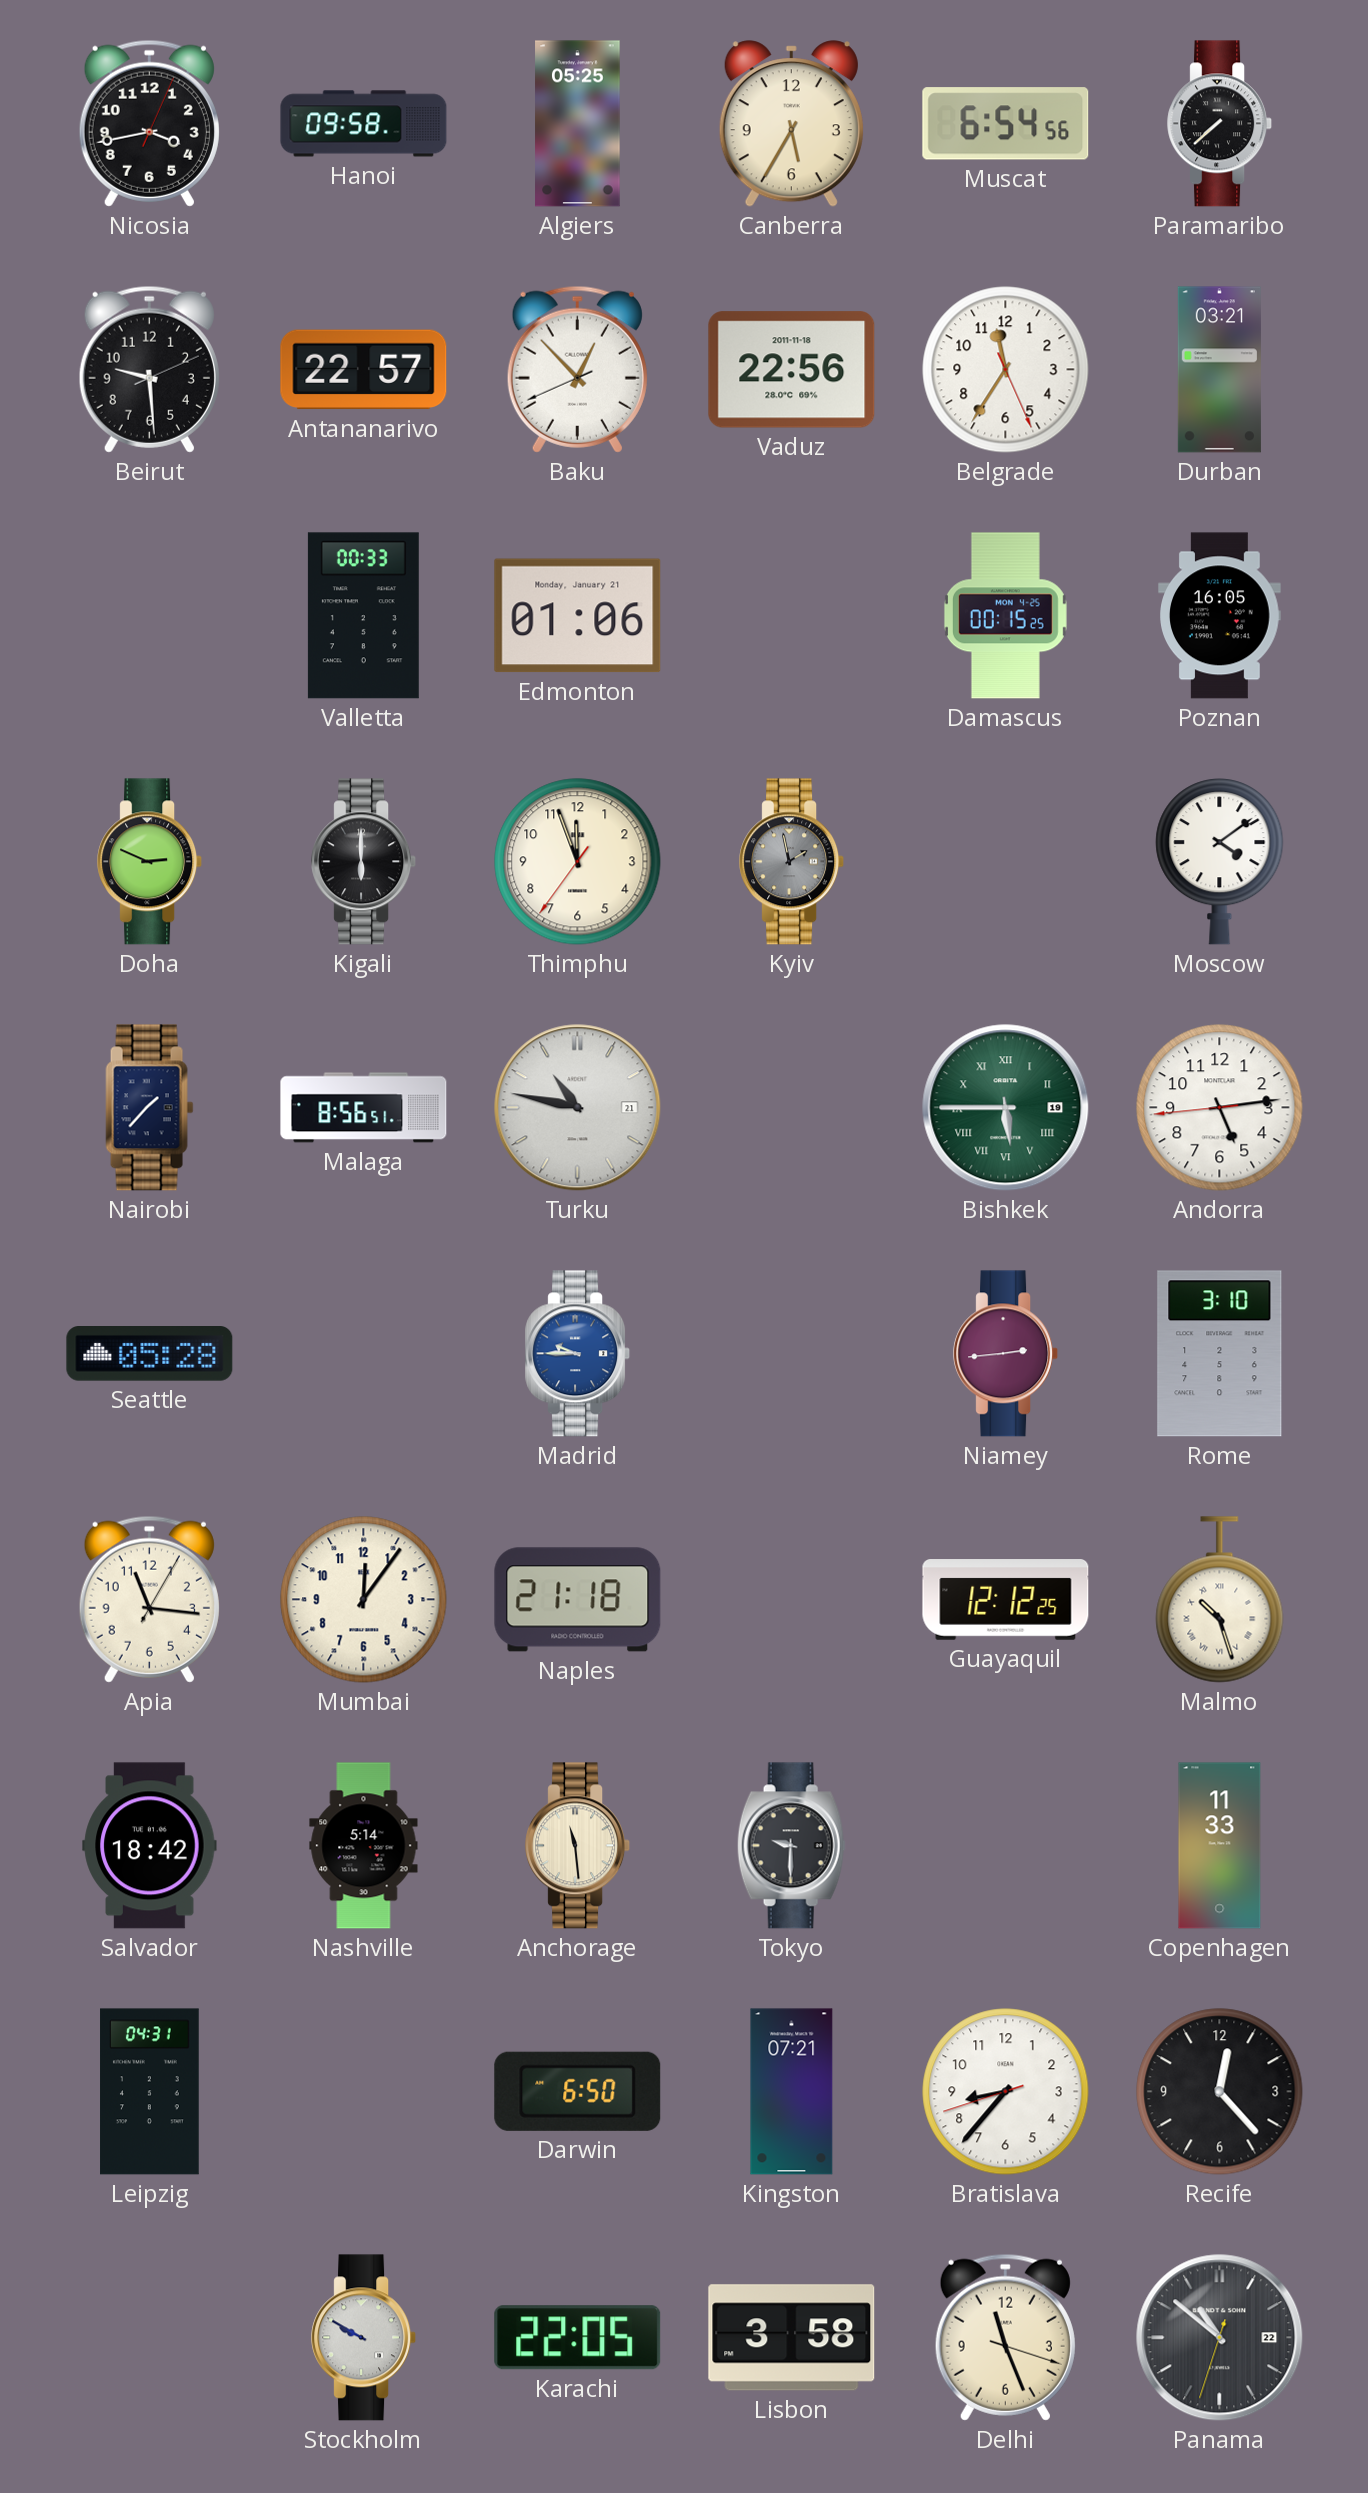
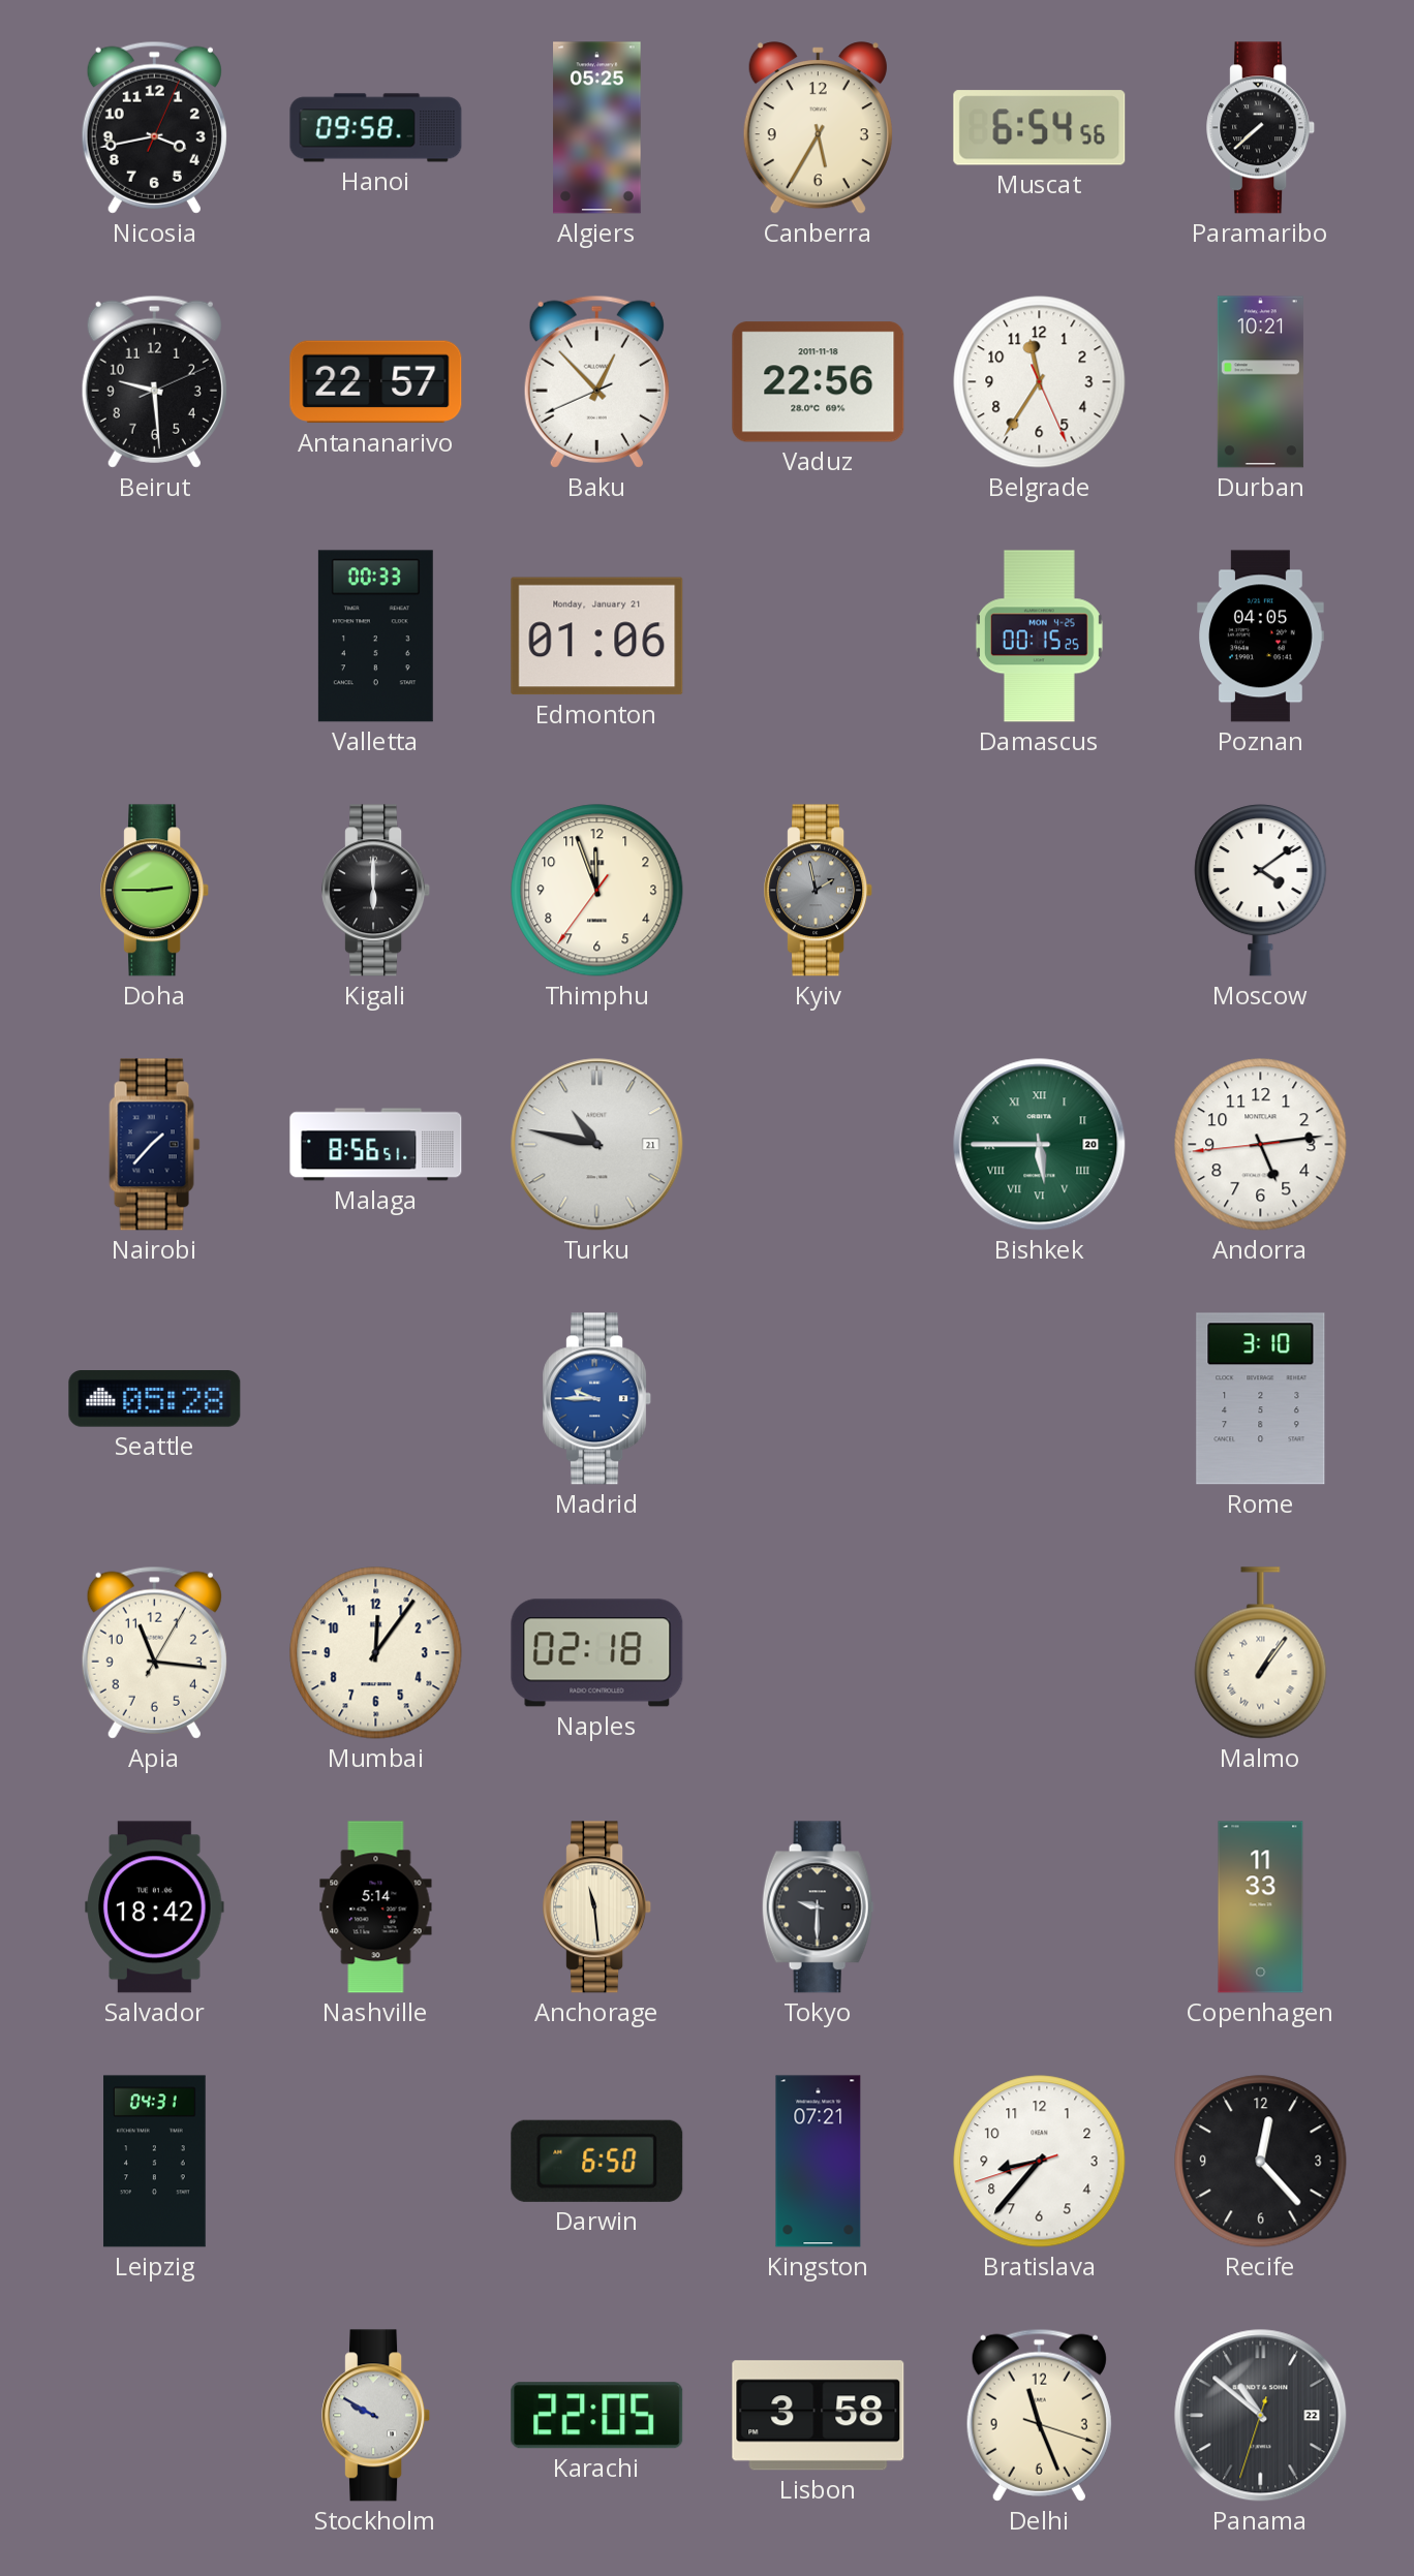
Durban: 03:21 -> 10:21
Poznan: 16:05 -> 04:05
Doha: 2:49 -> 2:45
Bishkek date: 19 -> 20
Niamey: 2:44 -> none
Naples: 21:18 -> 02:18
Guayaquil: 12:12 -> none
Malmo: 10:27 -> 1:06
